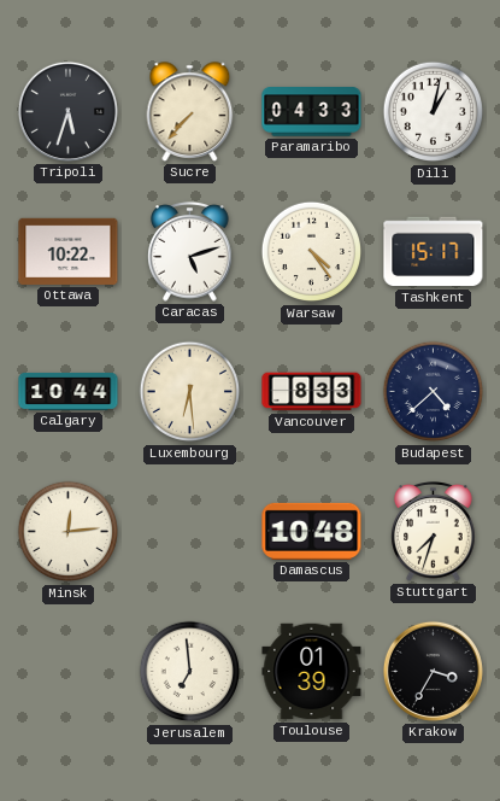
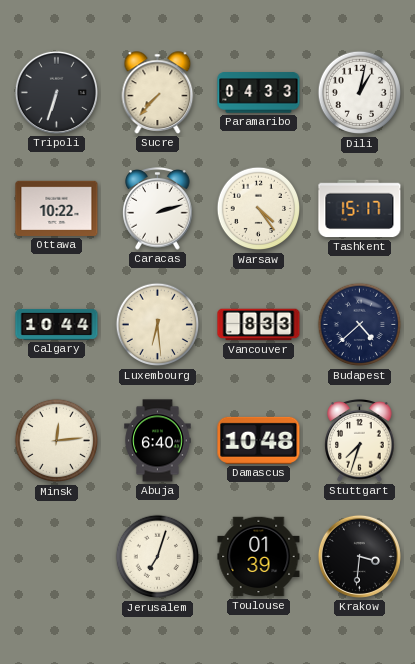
Tripoli: 5:33 -> 6:33
Caracas: 5:12 -> 2:12
Abuja: none -> 6:40
Jerusalem: 6:59 -> 7:03
Krakow: 3:35 -> 3:31
